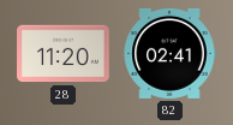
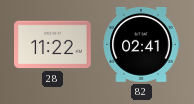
28: 11:20 -> 11:22
